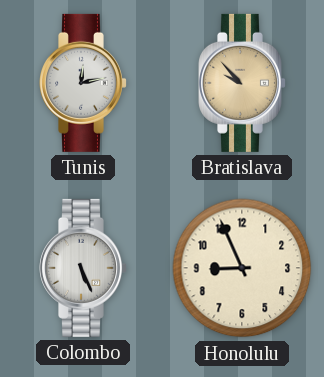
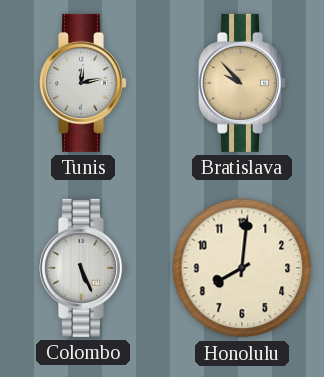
Honolulu: 8:56 -> 8:01
